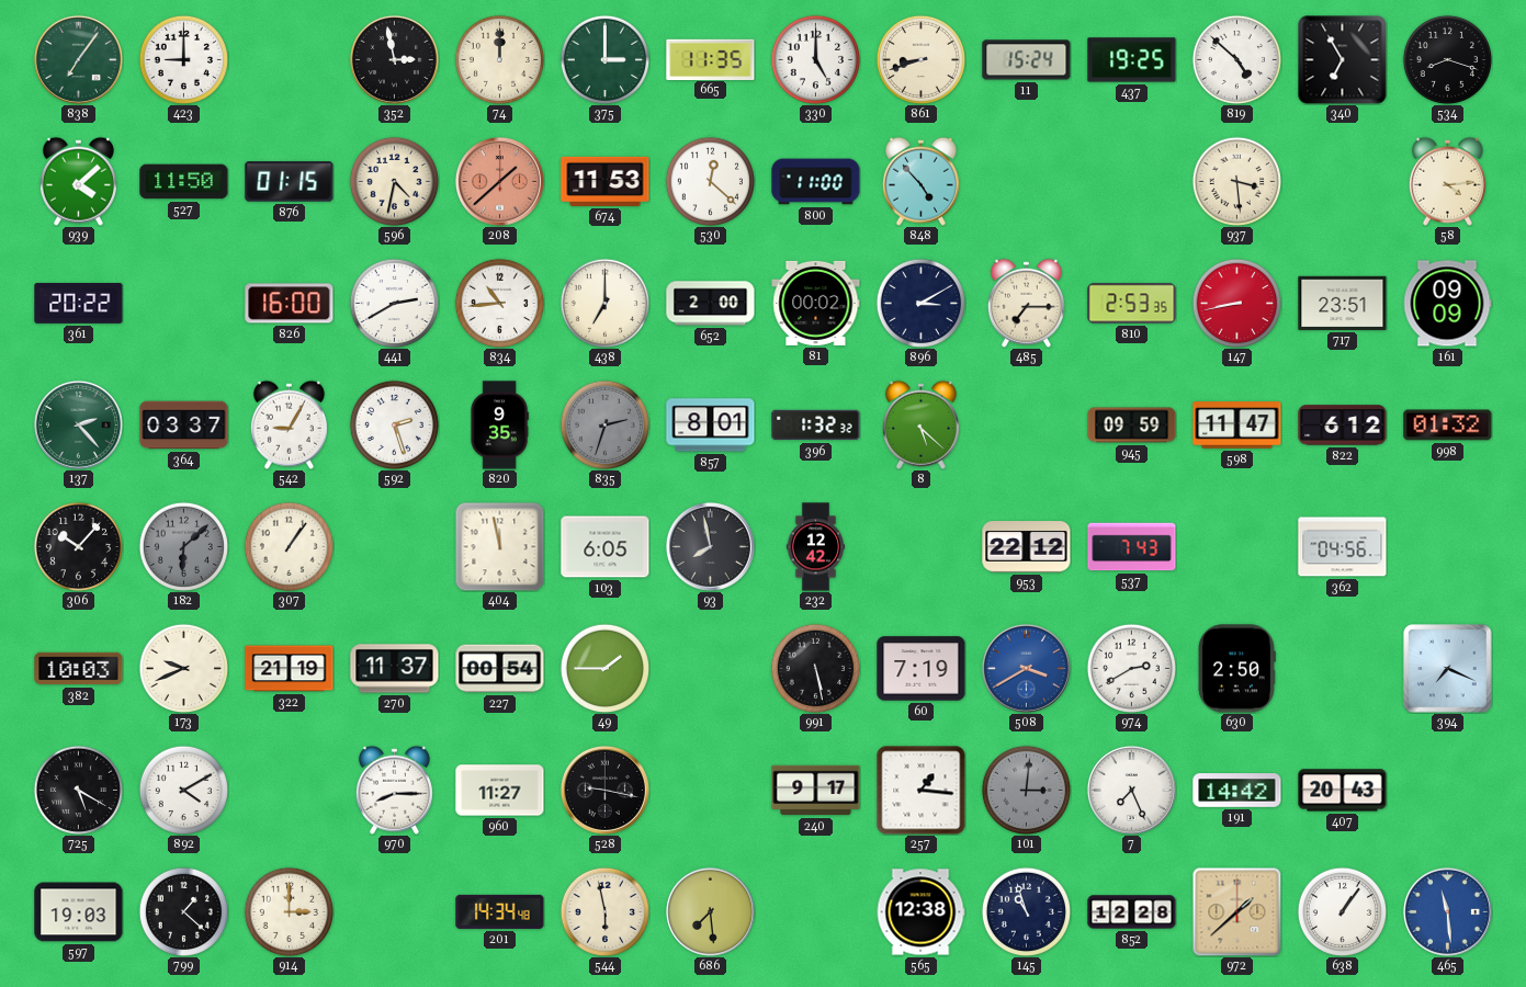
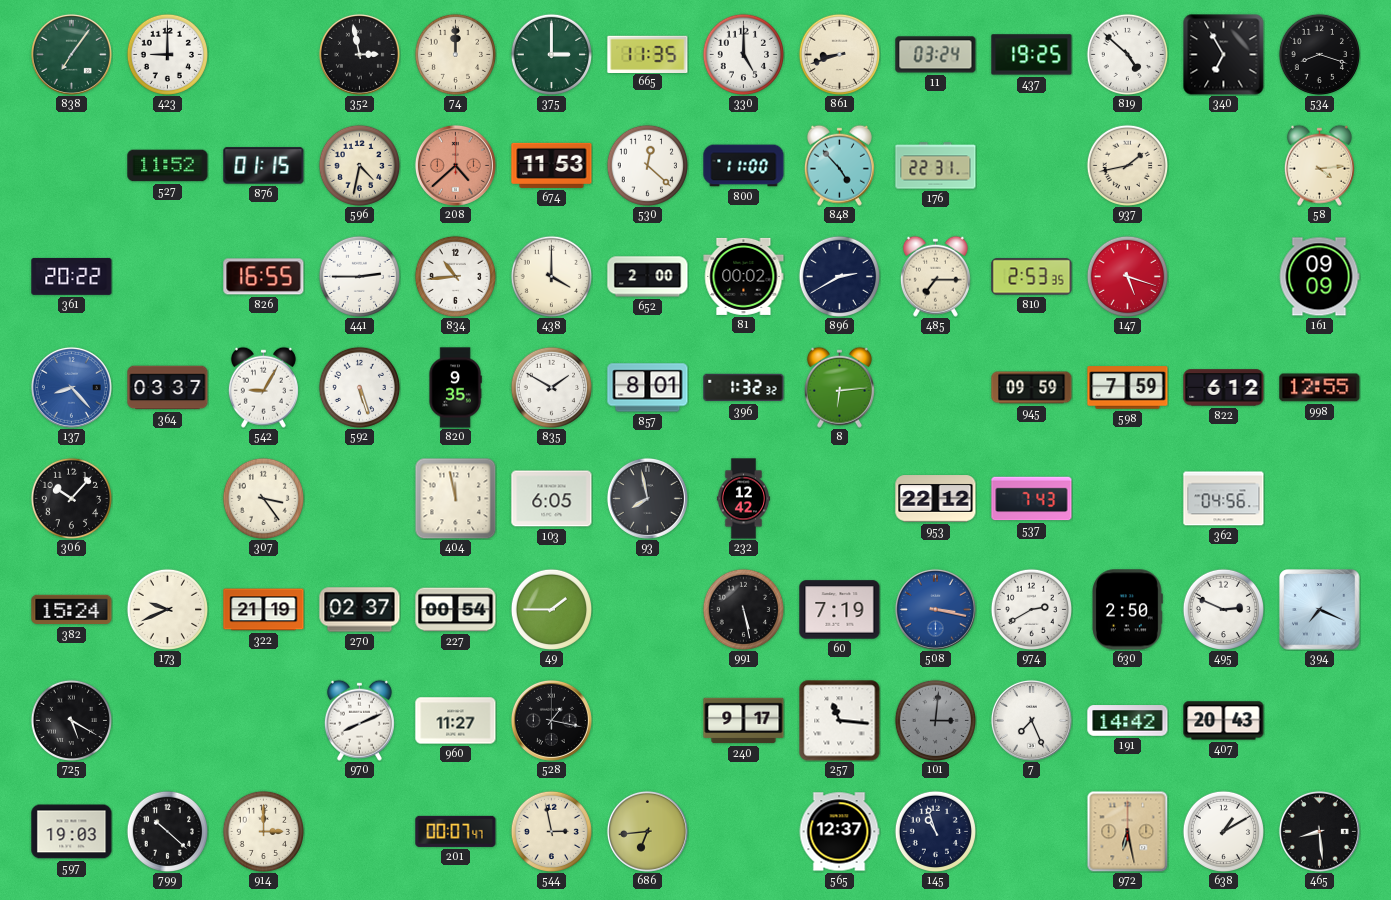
11: 15:24 -> 03:24
939: 4:08 -> none
527: 11:50 -> 11:52
208: 1:38 -> 4:38
176: none -> 22:31
937: 3:29 -> 1:43
826: 16:00 -> 16:55
441: 2:40 -> 2:45
438: 7:00 -> 4:00
896: 3:10 -> 2:40
147: 8:43 -> 5:18
717: 23:51 -> none
137: 2:23 -> 8:23
137 dial: green -> blue
592: 2:27 -> 5:27
835: 2:33 -> 1:50
835 dial: grey -> white
8: 5:22 -> 6:14
598: 11:47 -> 7:59
998: 01:32 -> 12:55
182: 6:08 -> none
307: 1:06 -> 3:24
382: 10:03 -> 15:24
270: 11:37 -> 02:37
508: 3:40 -> 3:17
495: none -> 2:49
892: 4:10 -> none
970: 8:15 -> 8:11
528: 9:17 -> 1:17
257: 1:16 -> 11:16
799: 1:22 -> 10:22
201: 14:34 -> 00:07
544: 5:58 -> 2:58
686: 7:29 -> 6:44
565: 12:38 -> 12:37
852: 12:28 -> none
972: 1:38 -> 6:28
638: 1:06 -> 1:10
465: 11:29 -> 8:29
465 dial: blue -> black
